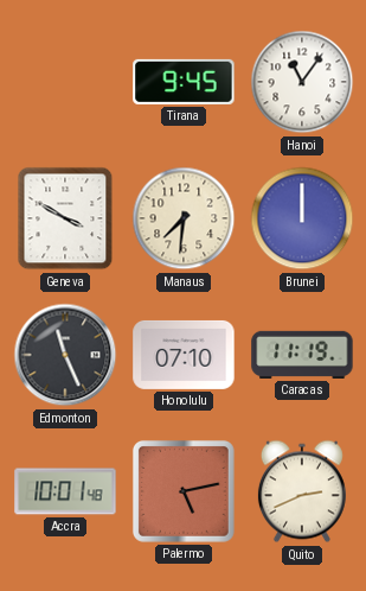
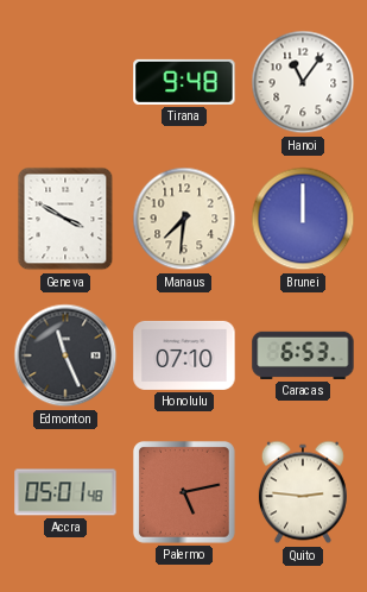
Tirana: 9:45 -> 9:48
Caracas: 11:19 -> 6:53
Accra: 10:01 -> 05:01
Quito: 2:41 -> 2:46
